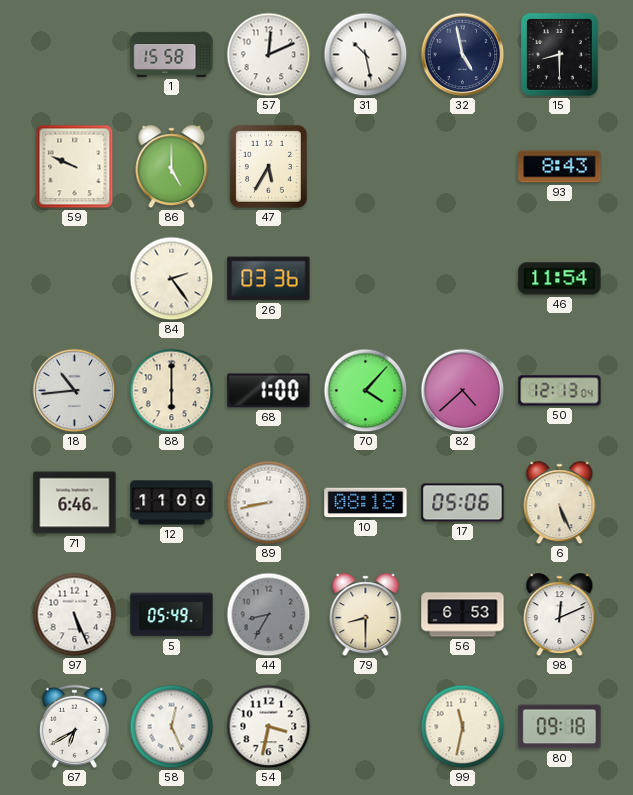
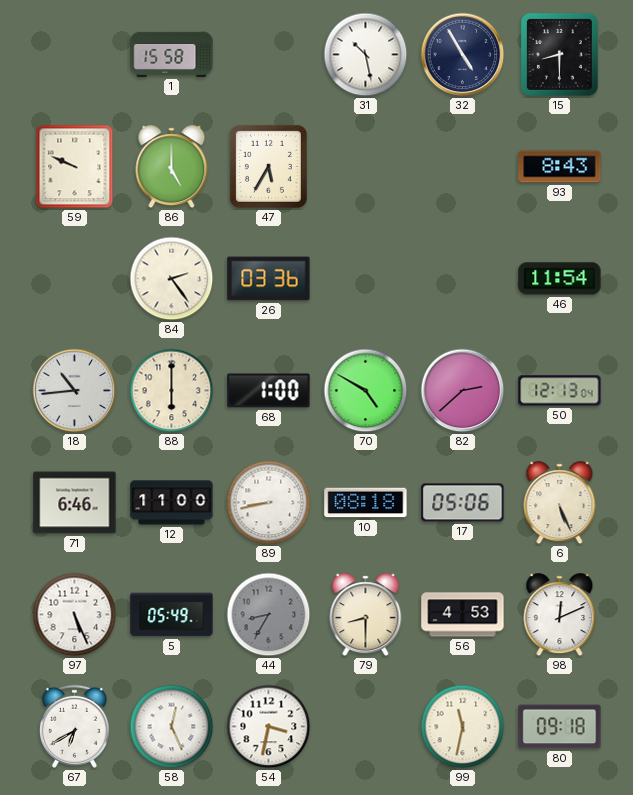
57: 12:11 -> none
32: 4:58 -> 4:55
70: 4:07 -> 4:50
82: 4:38 -> 2:38
56: 6:53 -> 4:53
